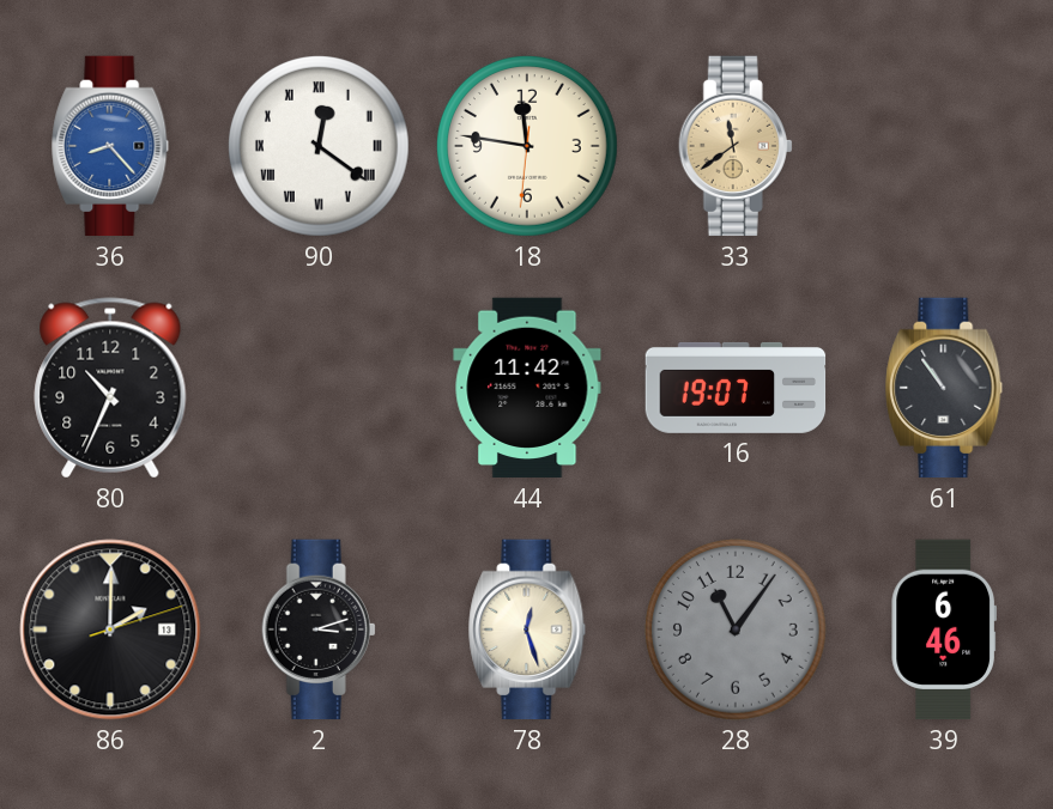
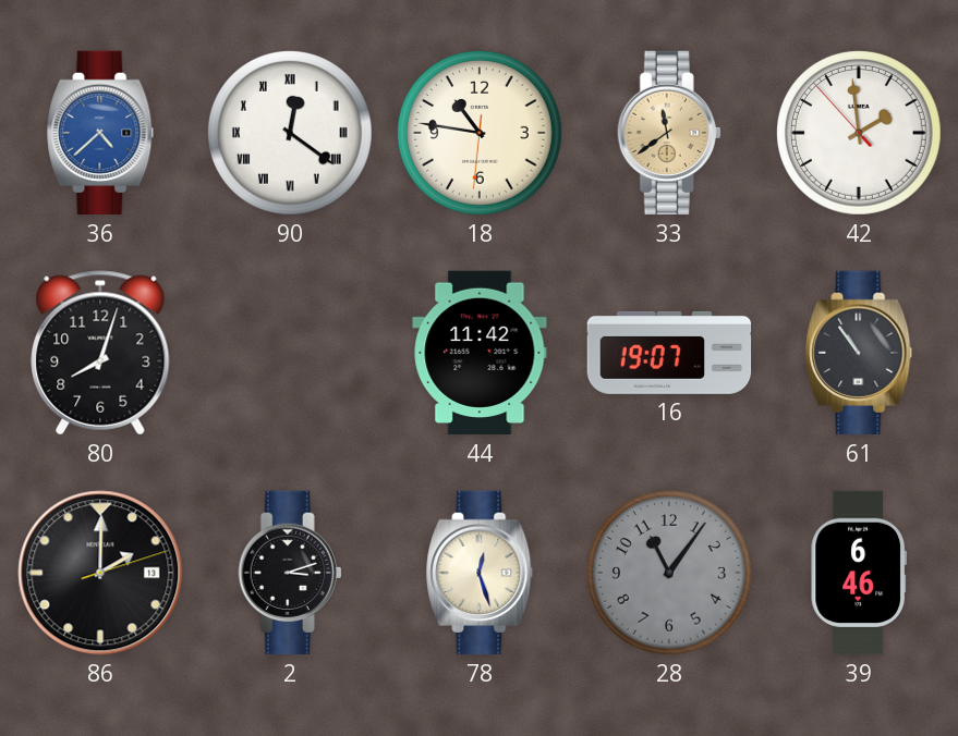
36: 8:23 -> 4:38
18: 11:46 -> 10:46
42: none -> 1:58
80: 10:34 -> 8:03
